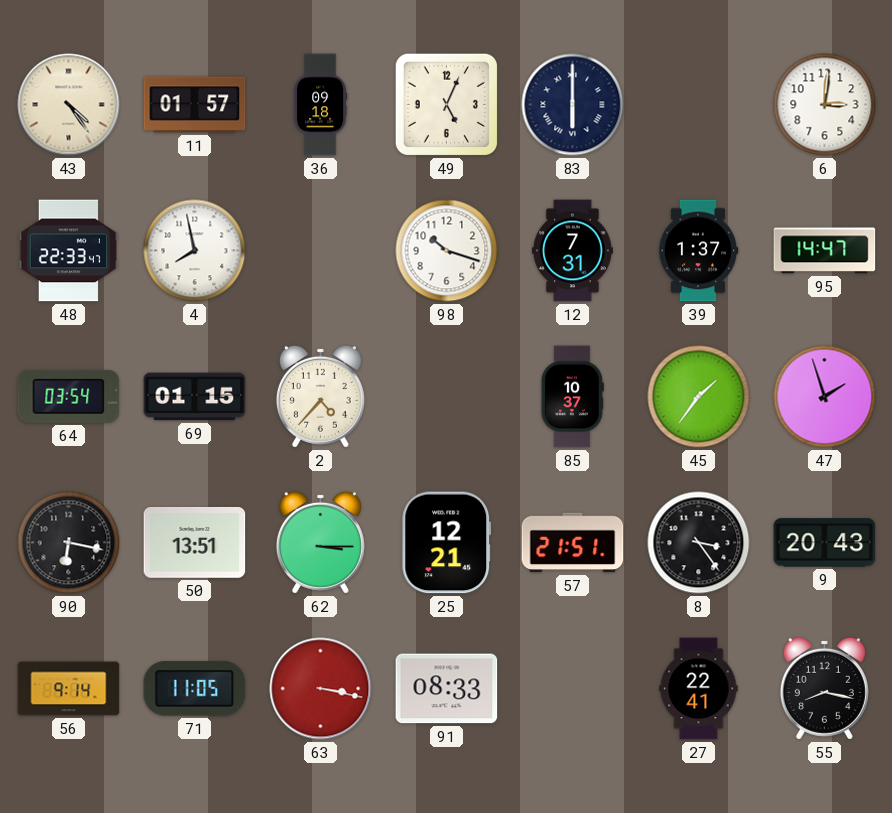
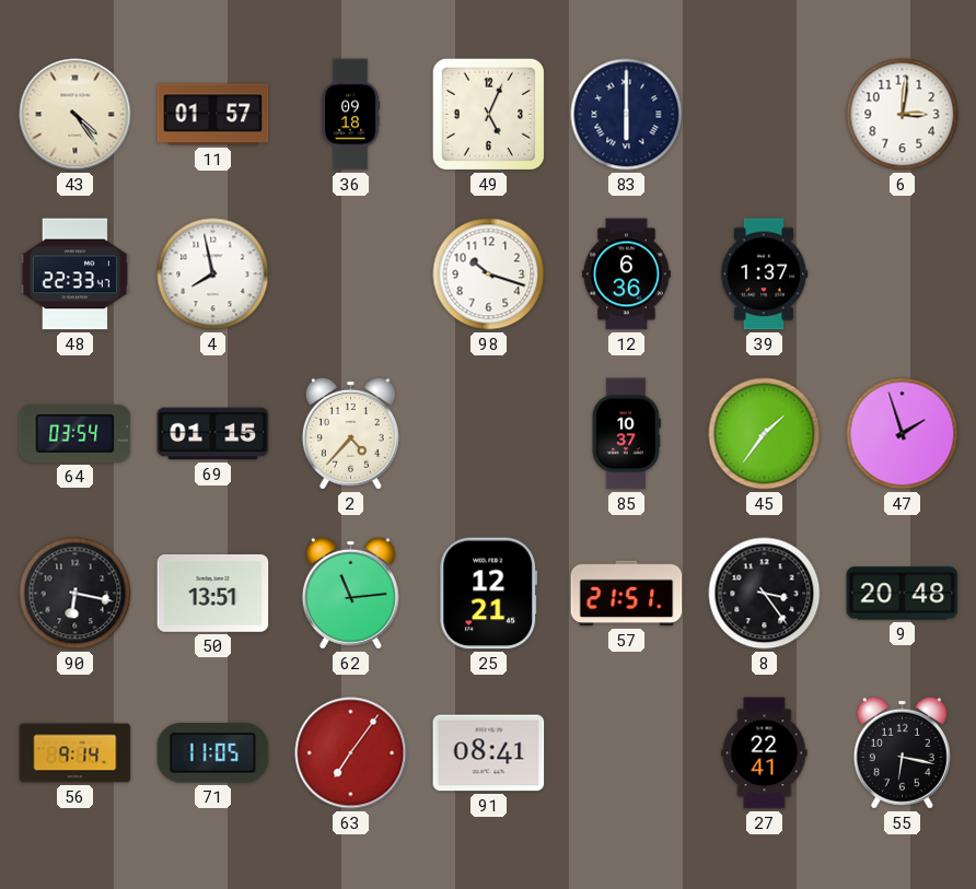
12: 7:31 -> 6:36
95: 14:47 -> none
62: 3:15 -> 11:14
9: 20:43 -> 20:48
63: 3:17 -> 7:06
91: 08:33 -> 08:41
55: 8:17 -> 6:17
